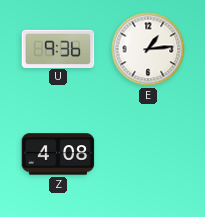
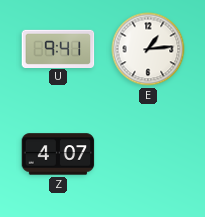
U: 9:36 -> 9:41
Z: 4:08 -> 4:07
